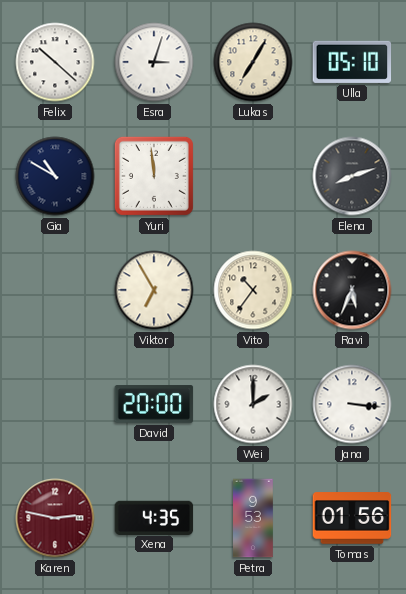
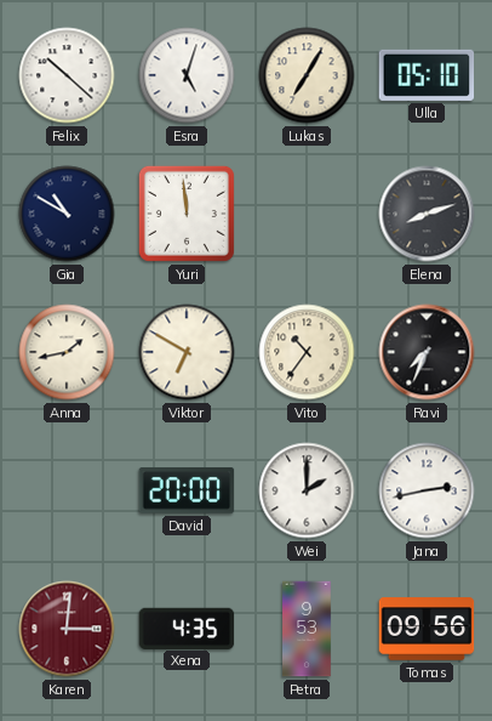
Esra: 3:03 -> 5:03
Anna: none -> 1:43
Viktor: 6:55 -> 6:50
Ravi: 5:34 -> 7:34
Jana: 3:16 -> 2:43
Karen: 2:47 -> 3:01
Tomas: 01:56 -> 09:56
